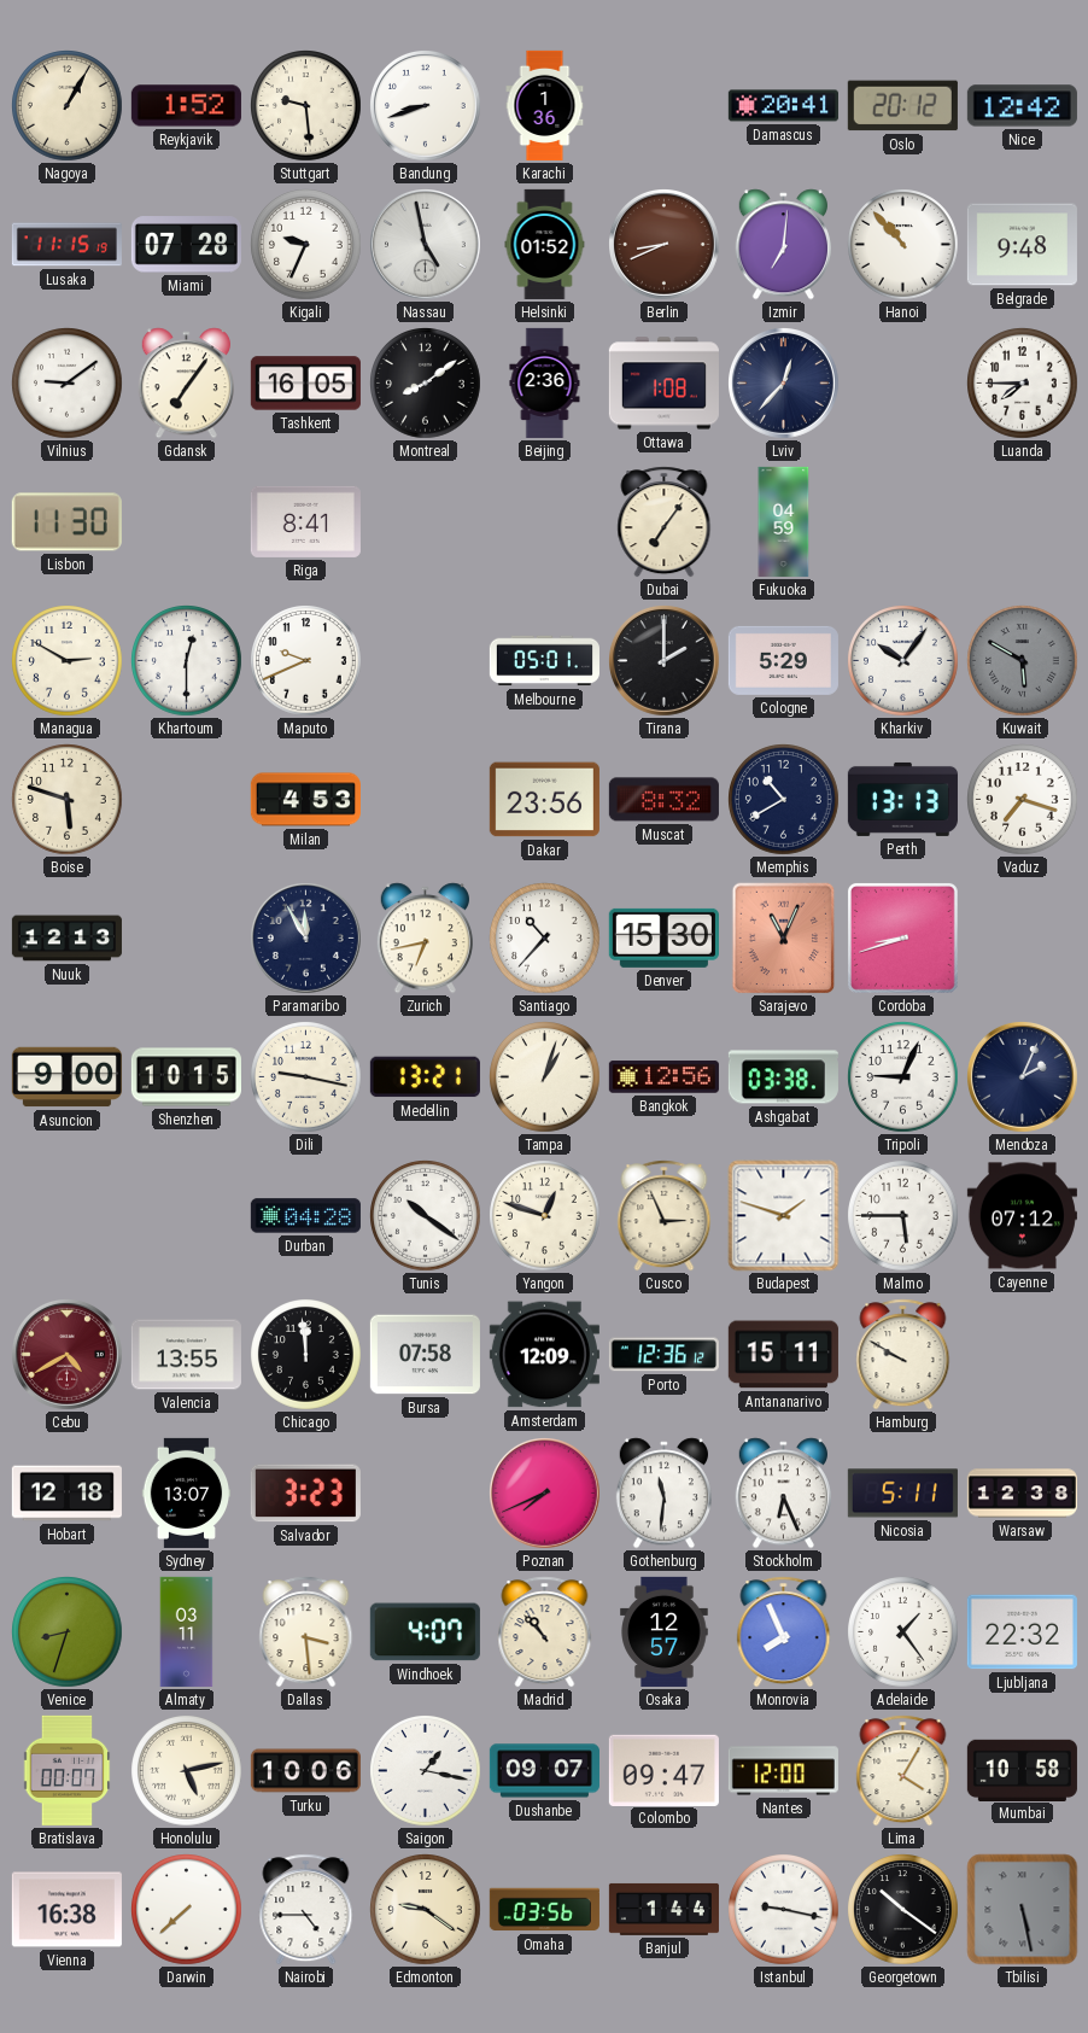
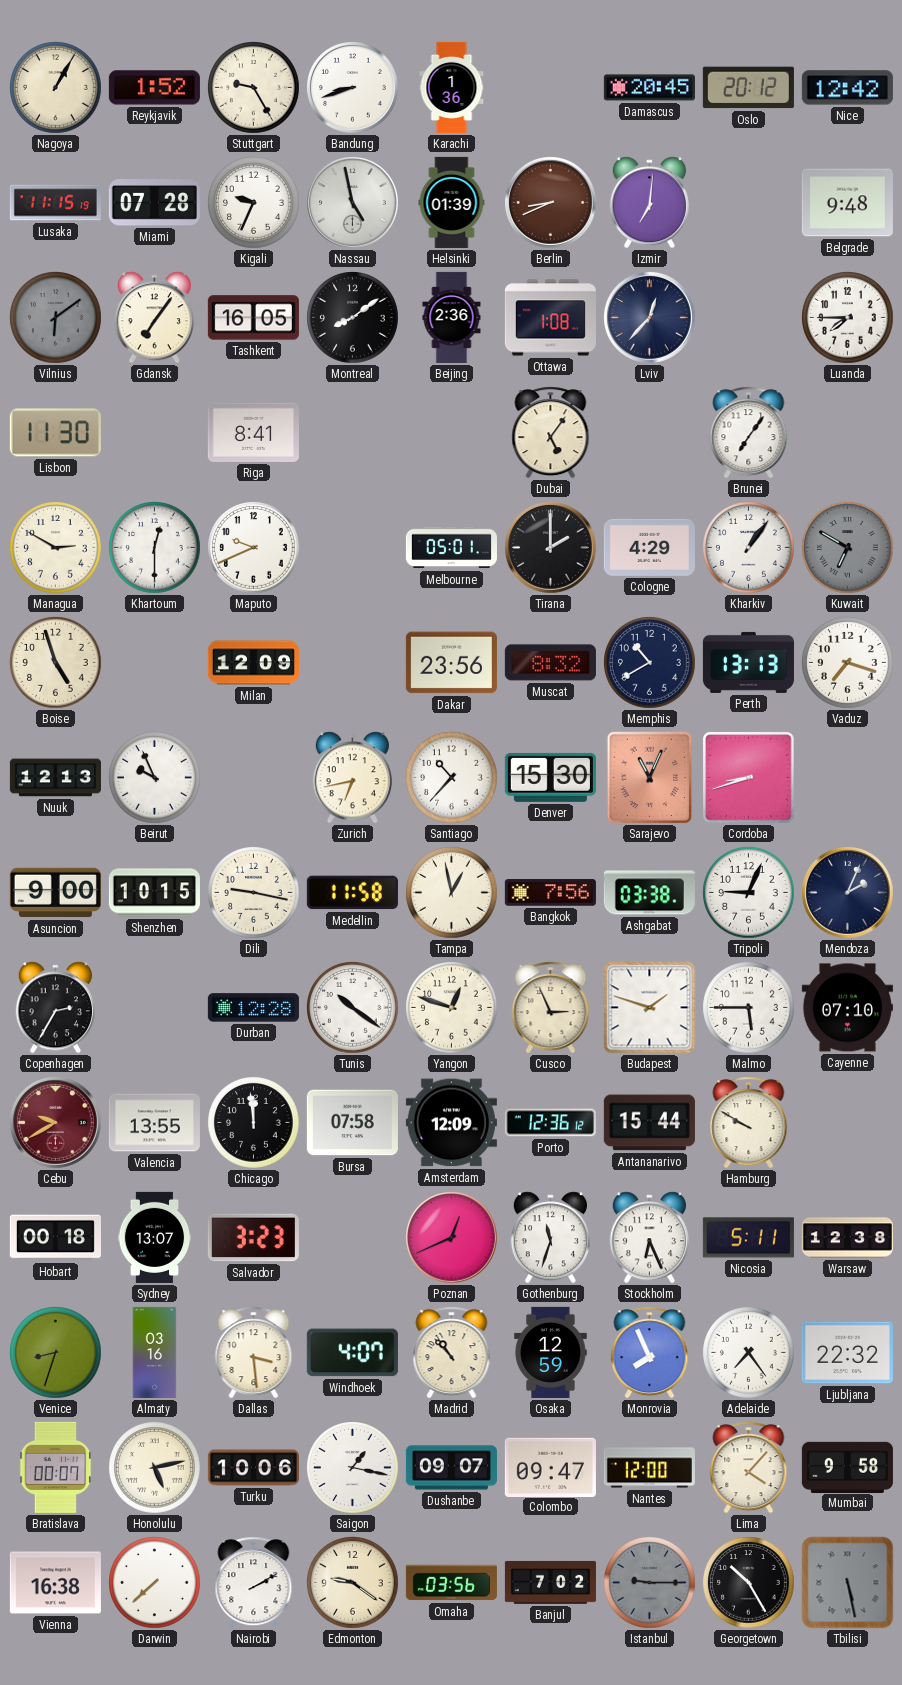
Stuttgart: 9:29 -> 9:25
Damascus: 20:41 -> 20:45
Helsinki: 01:52 -> 01:39
Hanoi: 10:53 -> none
Vilnius: 9:09 -> 6:09
Vilnius dial: white -> grey
Dubai: 7:06 -> 5:06
Fukuoka: 04:59 -> none
Brunei: none -> 7:06
Cologne: 5:29 -> 4:29
Kharkiv: 10:06 -> 1:06
Kuwait: 5:50 -> 6:50
Boise: 5:48 -> 4:57
Milan: 4:53 -> 12:09
Beirut: none -> 9:56
Paramaribo: 11:55 -> none
Medellin: 13:21 -> 11:58
Tampa: 1:03 -> 12:58
Bangkok: 12:56 -> 7:56
Copenhagen: none -> 2:35
Durban: 04:28 -> 12:28
Cayenne: 07:12 -> 07:10
Cebu: 4:40 -> 9:40
Antananarivo: 15:11 -> 15:44
Hobart: 12:18 -> 00:18
Poznan: 7:41 -> 12:41
Gothenburg: 11:31 -> 11:33
Almaty: 03:11 -> 03:16
Osaka: 12:57 -> 12:59
Adelaide: 1:24 -> 7:24
Lima: 4:05 -> 4:07
Mumbai: 10:58 -> 9:58
Nairobi: 4:45 -> 2:10
Banjul: 1:44 -> 7:02
Istanbul: 9:17 -> 9:15
Istanbul dial: white -> grey
Georgetown: 10:21 -> 10:25
